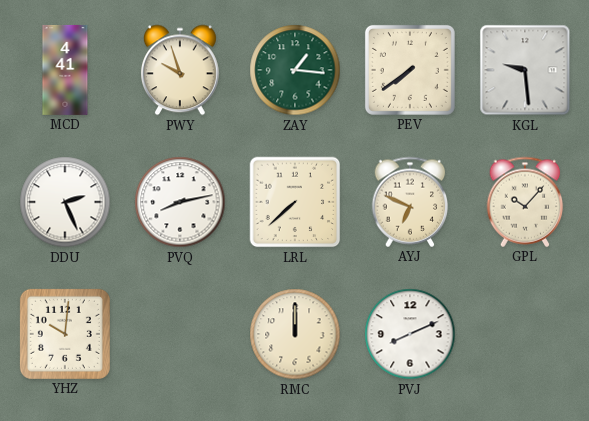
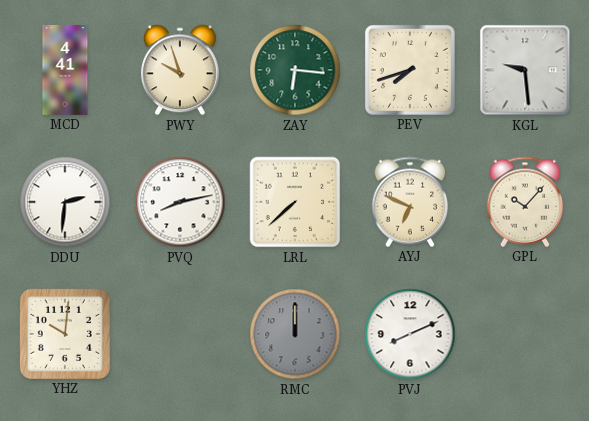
ZAY: 1:16 -> 6:16
PEV: 7:39 -> 7:42
DDU: 2:26 -> 2:31
RMC dial: cream -> grey
